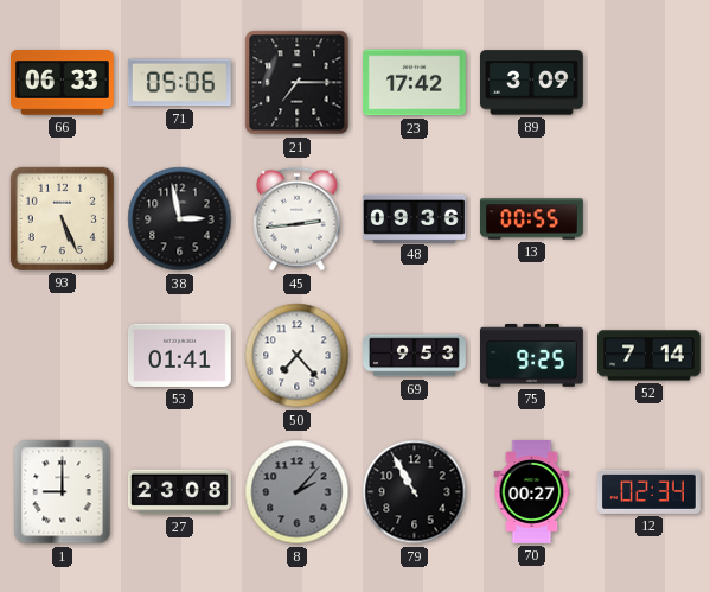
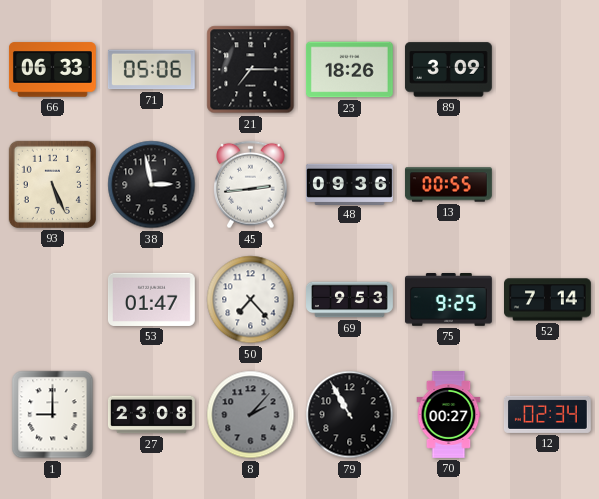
23: 17:42 -> 18:26
53: 01:41 -> 01:47
